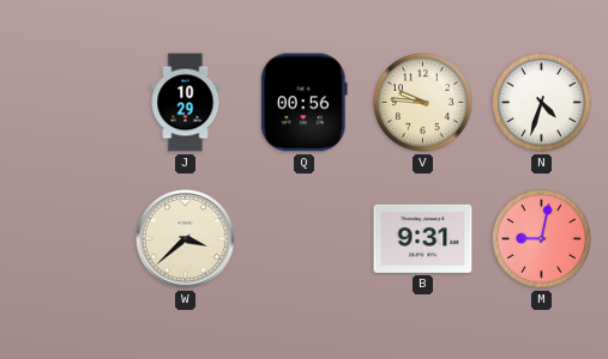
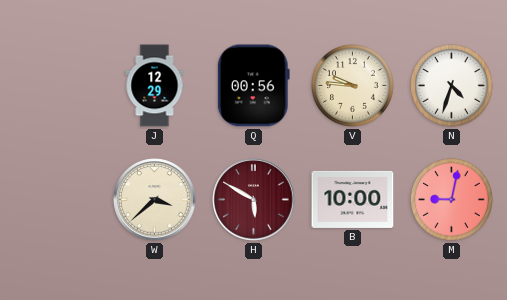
J: 10:29 -> 12:29
H: none -> 5:50
B: 9:31 -> 10:00
